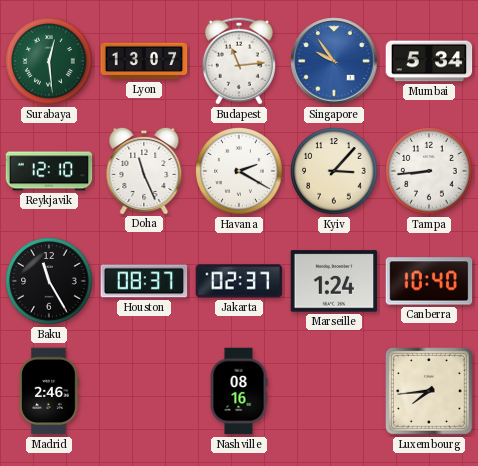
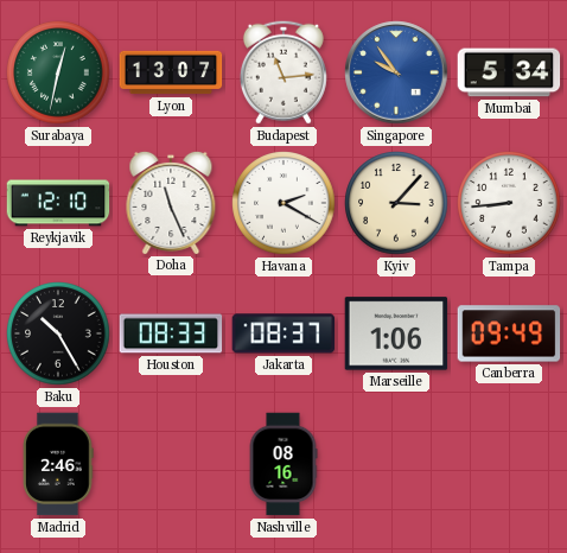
Surabaya: 12:29 -> 12:32
Baku: 11:25 -> 10:25
Houston: 08:37 -> 08:33
Jakarta: 02:37 -> 08:37
Marseille: 1:24 -> 1:06
Canberra: 10:40 -> 09:49
Luxembourg: 7:44 -> none
